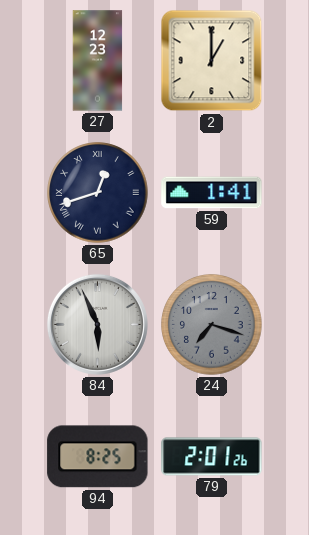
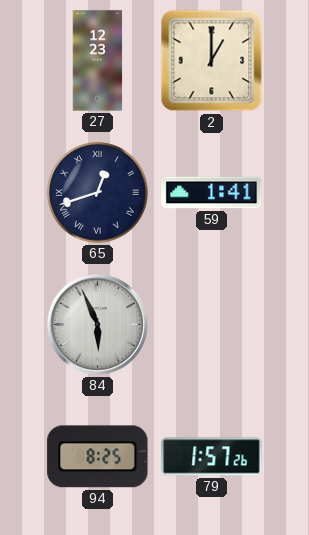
24: 7:18 -> none
79: 2:01 -> 1:57
